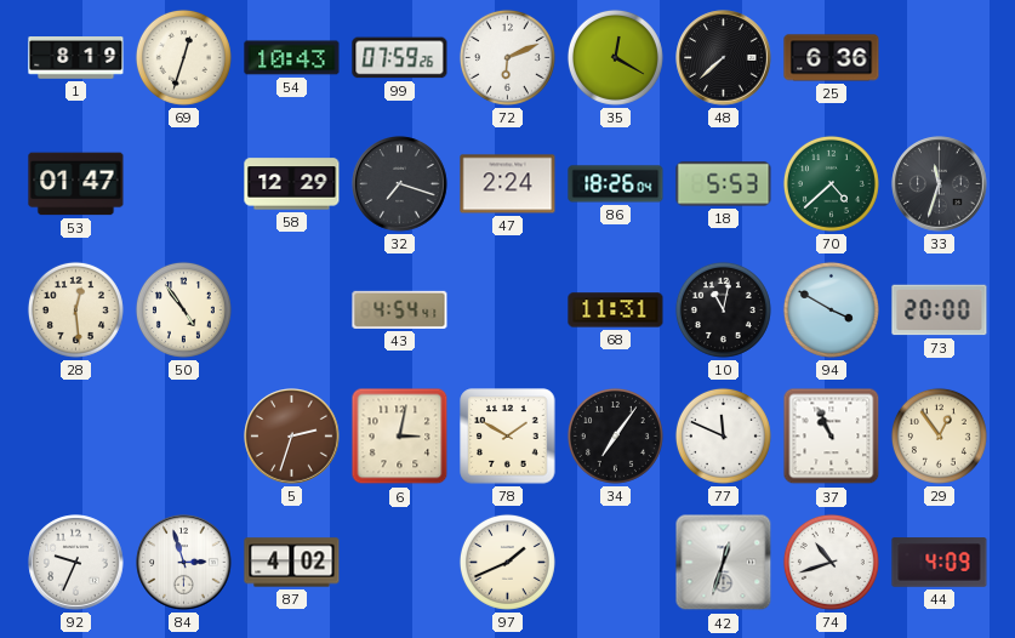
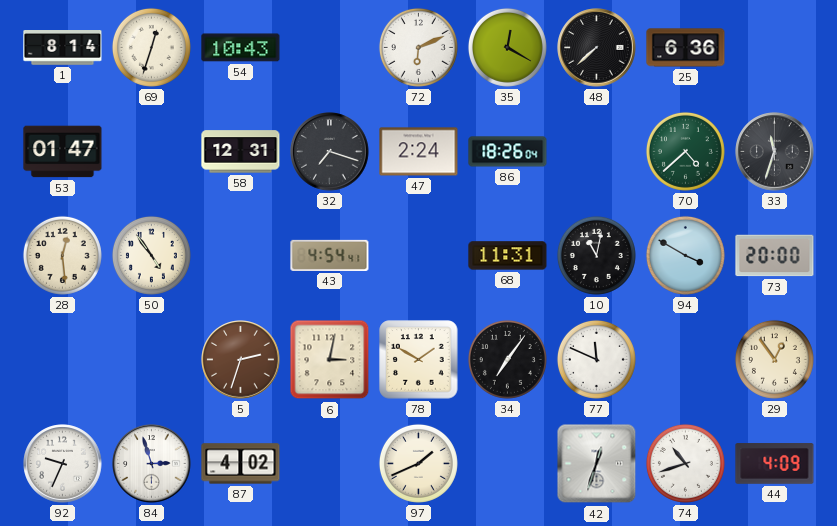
1: 8:19 -> 8:14
99: 07:59 -> none
58: 12:29 -> 12:31
18: 5:53 -> none
37: 10:56 -> none
